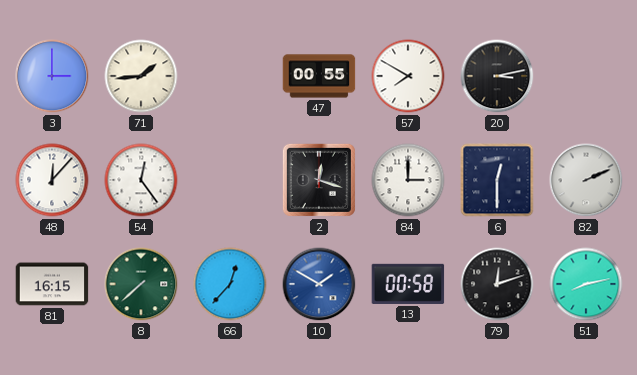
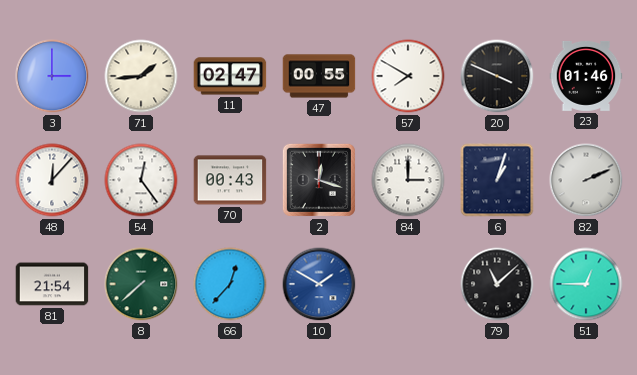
11: none -> 02:47
20: 3:13 -> 3:49
23: none -> 01:46
70: none -> 00:43
6: 12:30 -> 1:03
81: 16:15 -> 21:54
13: 00:58 -> none
79: 12:12 -> 11:08
51: 8:13 -> 12:45
